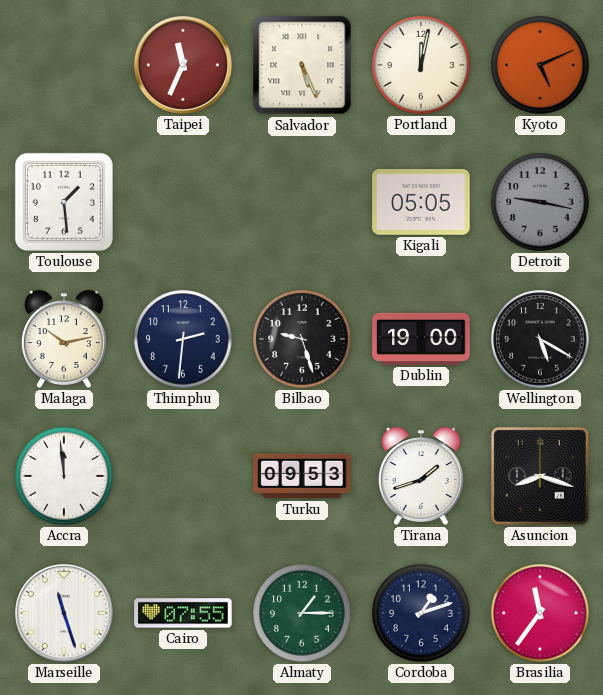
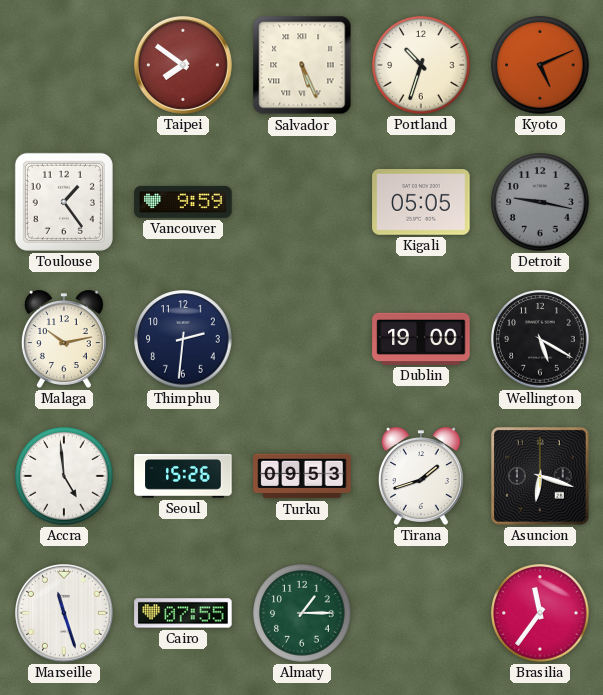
Taipei: 11:34 -> 7:51
Portland: 12:02 -> 10:33
Toulouse: 1:29 -> 1:24
Vancouver: none -> 9:59
Bilbao: 9:27 -> none
Accra: 11:59 -> 4:59
Seoul: none -> 15:26
Asuncion: 8:18 -> 6:18
Cordoba: 1:12 -> none
